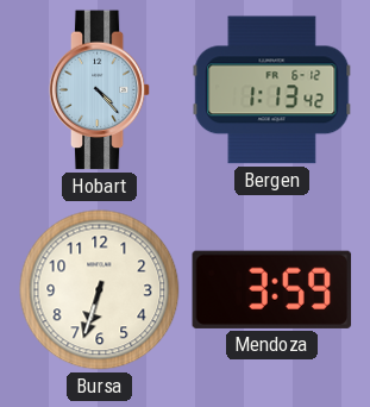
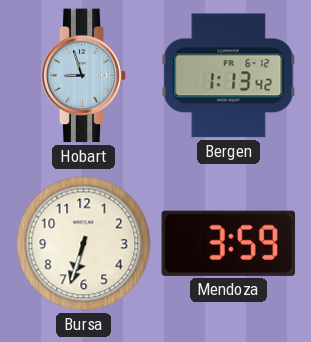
Hobart: 4:23 -> 8:57
